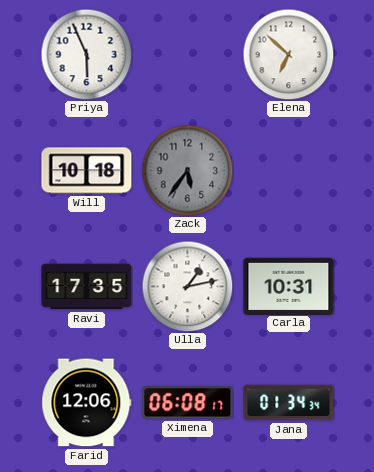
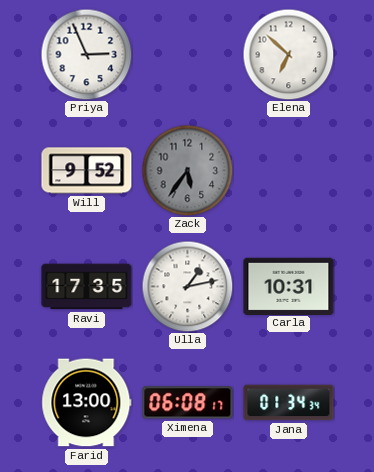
Priya: 5:56 -> 2:56
Will: 10:18 -> 9:52
Farid: 12:06 -> 13:00
